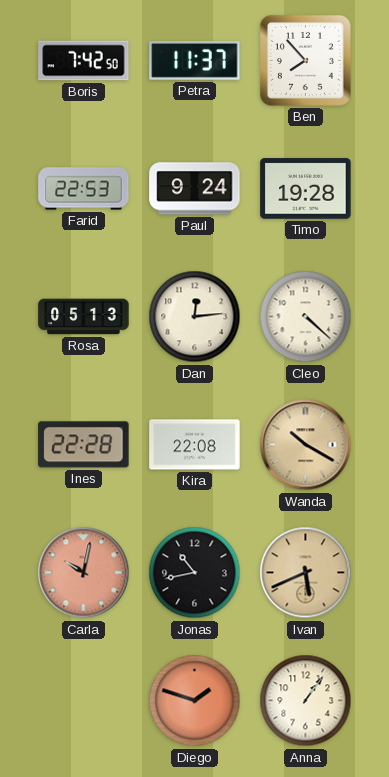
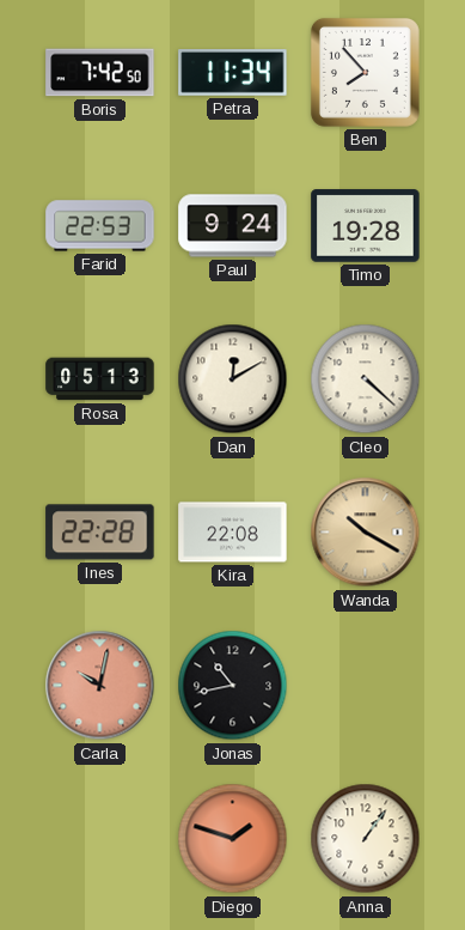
Petra: 11:37 -> 11:34
Dan: 12:14 -> 12:10
Ivan: 5:41 -> none
